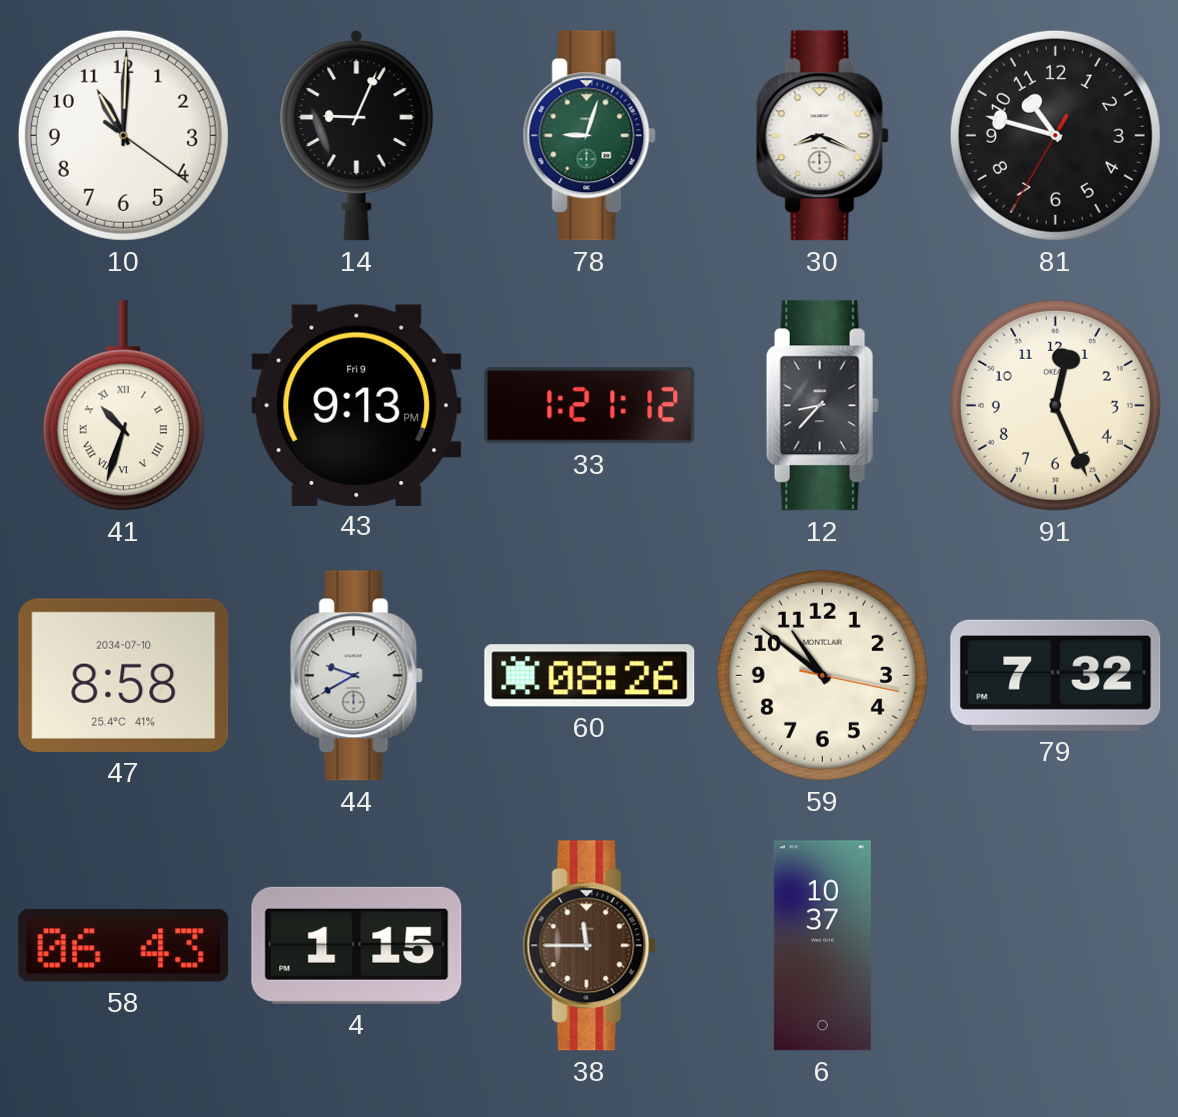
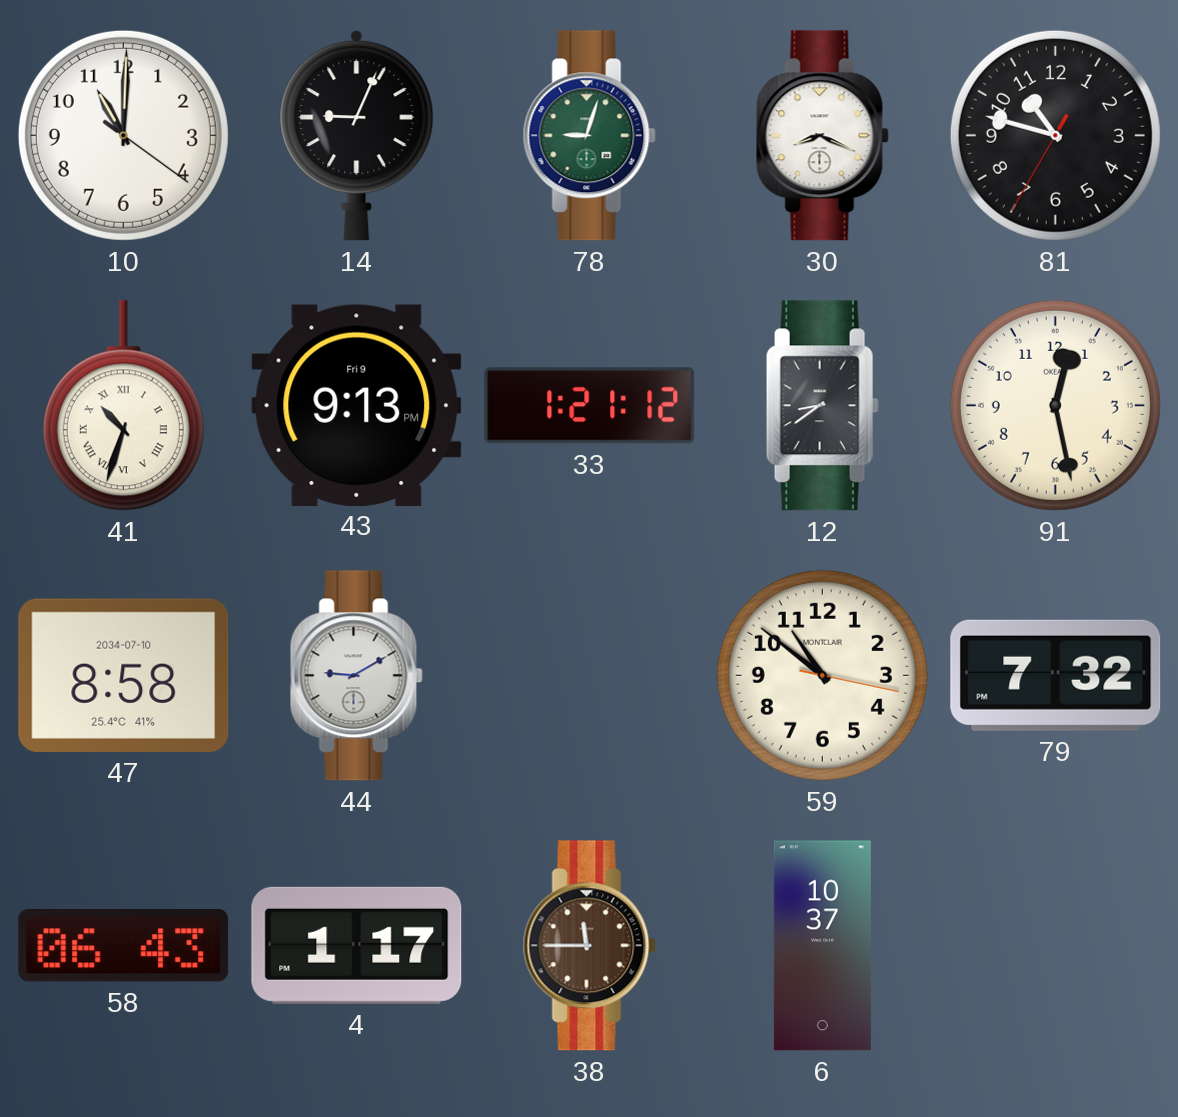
12: 8:37 -> 8:39
91: 12:26 -> 12:28
44: 9:40 -> 9:10
60: 08:26 -> none
4: 1:15 -> 1:17
